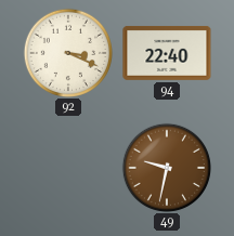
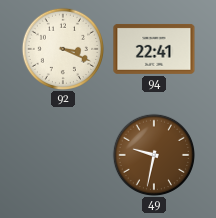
94: 22:40 -> 22:41
